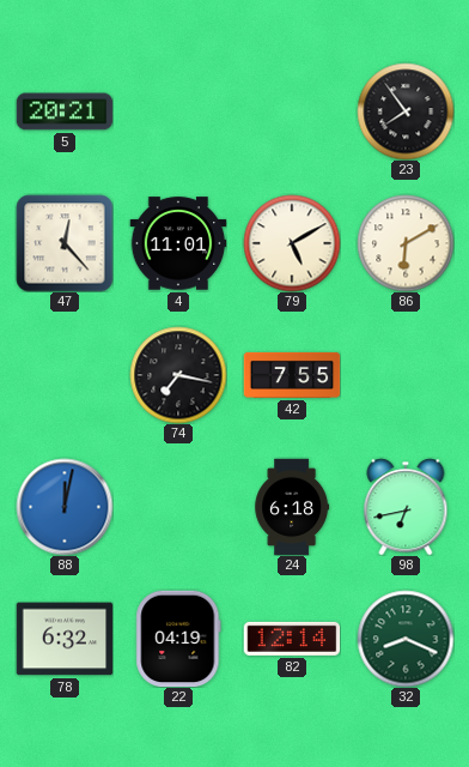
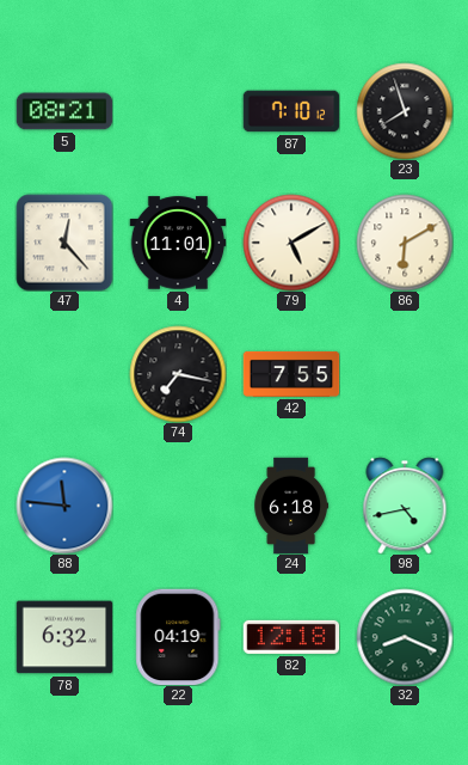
5: 20:21 -> 08:21
87: none -> 7:10
23: 7:54 -> 7:57
88: 12:02 -> 11:46
98: 6:43 -> 4:43
82: 12:14 -> 12:18
